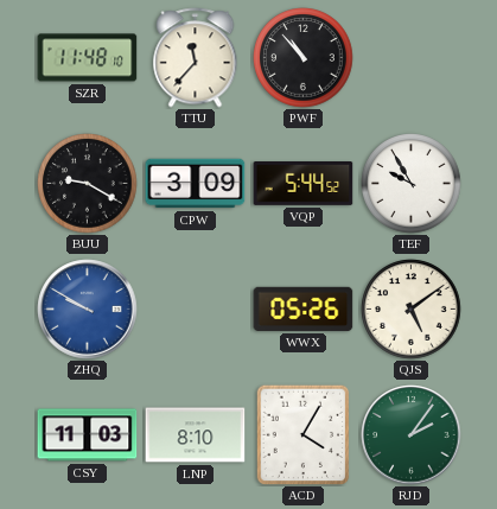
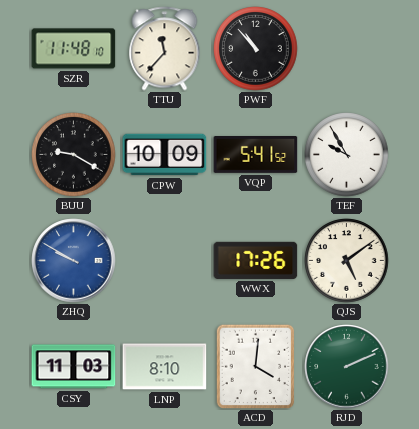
CPW: 3:09 -> 10:09
VQP: 5:44 -> 5:41
WWX: 05:26 -> 17:26
ACD: 4:05 -> 4:01
RJD: 2:06 -> 2:11
